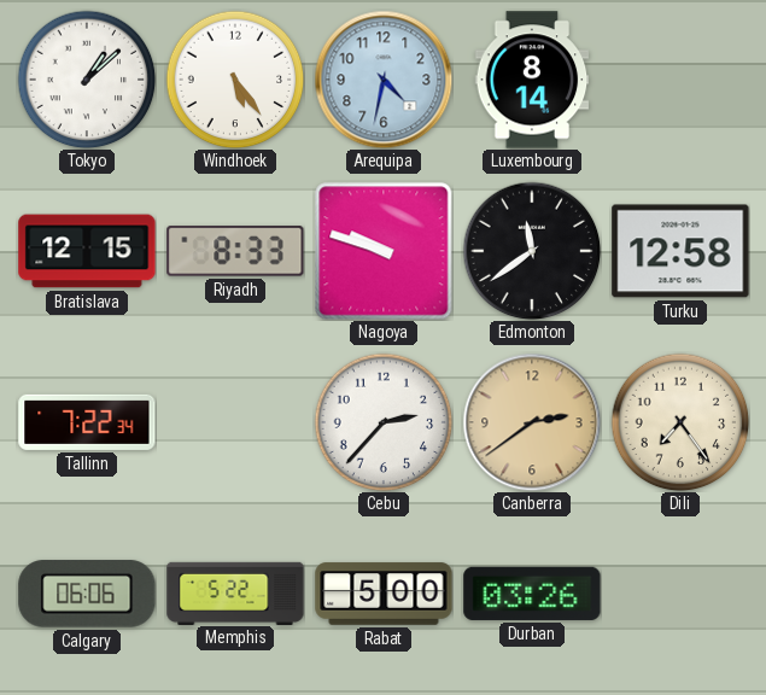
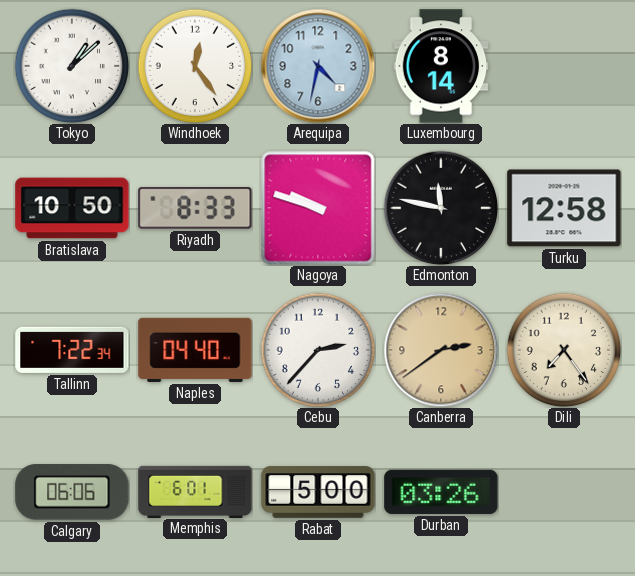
Windhoek: 5:24 -> 12:24
Bratislava: 12:15 -> 10:50
Edmonton: 11:39 -> 11:47
Naples: none -> 04:40
Memphis: 5:22 -> 6:01
